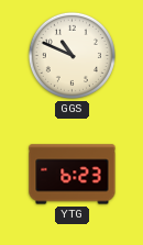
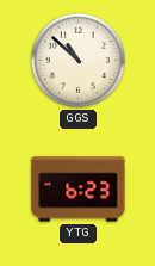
GGS: 10:49 -> 10:52
